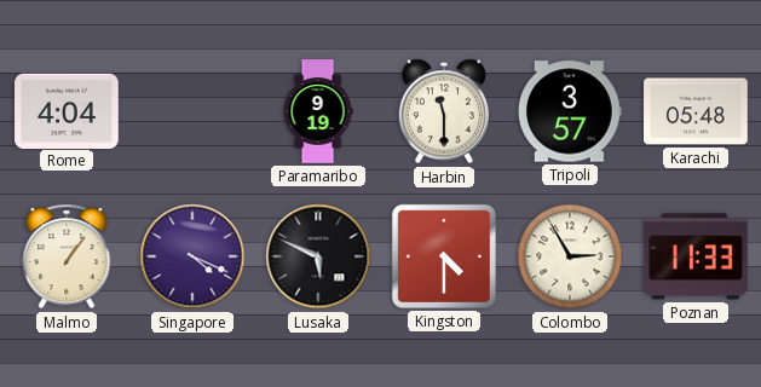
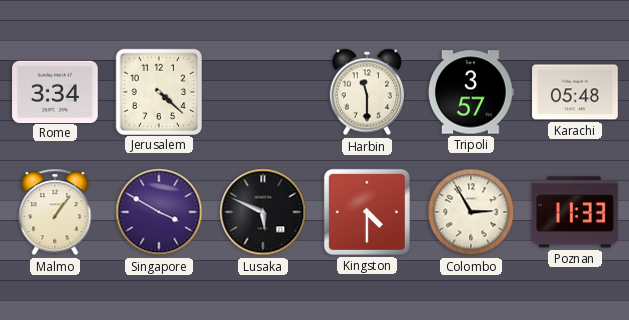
Rome: 4:04 -> 3:34
Jerusalem: none -> 4:22
Paramaribo: 9:19 -> none
Singapore: 4:19 -> 3:50
